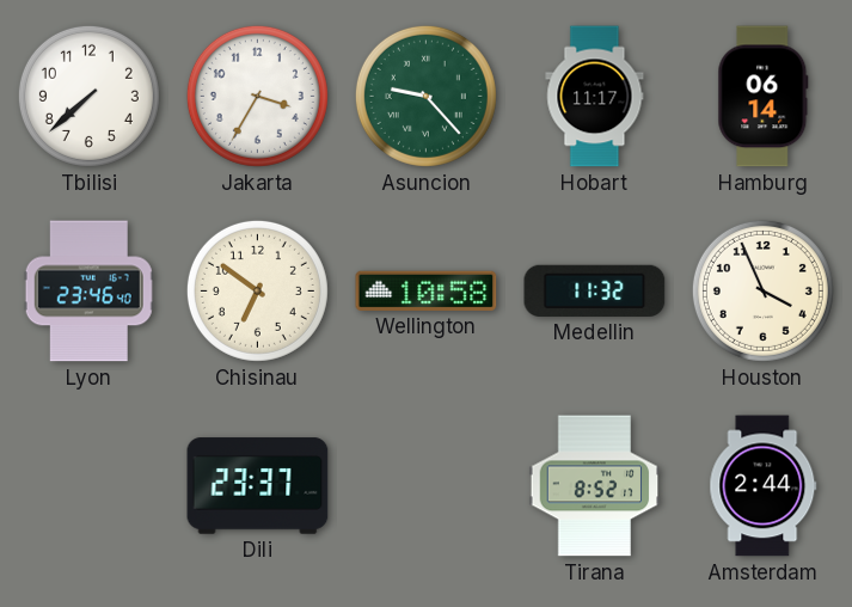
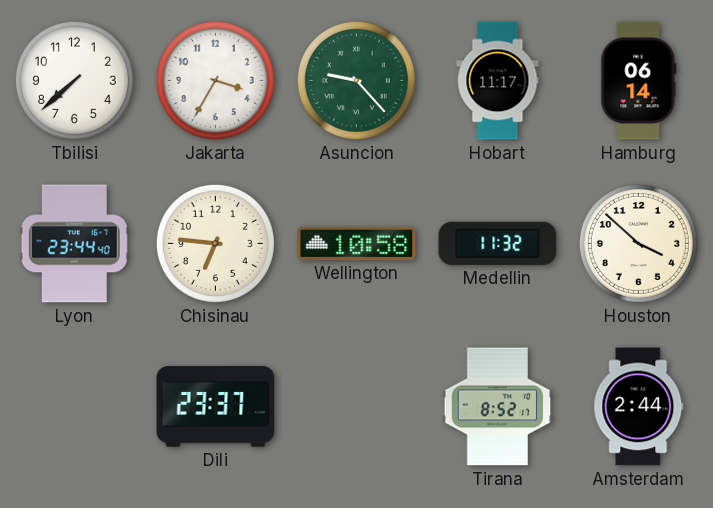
Lyon: 23:46 -> 23:44
Chisinau: 6:51 -> 6:46
Houston: 3:56 -> 3:52
